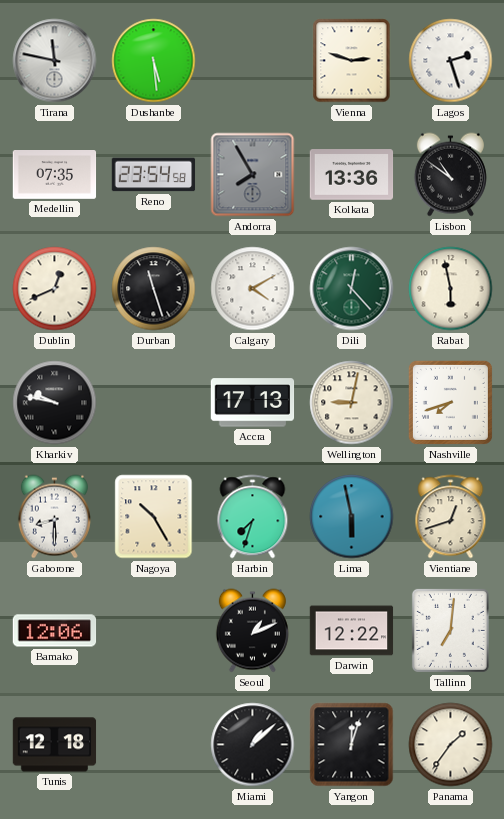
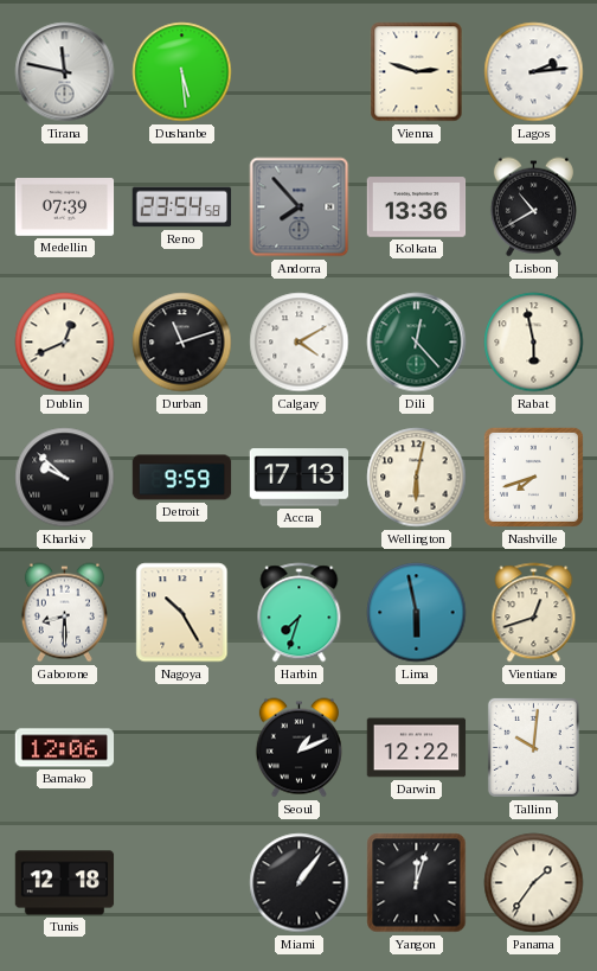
Lagos: 2:27 -> 2:14
Medellin: 07:35 -> 07:39
Andorra: 7:55 -> 7:53
Lisbon: 10:51 -> 10:40
Durban: 11:27 -> 11:12
Kharkiv: 9:47 -> 9:52
Detroit: none -> 9:59
Wellington: 9:02 -> 6:02
Tallinn: 7:01 -> 10:01
Miami: 1:08 -> 1:06
